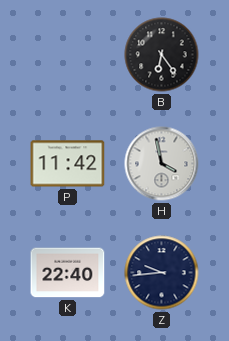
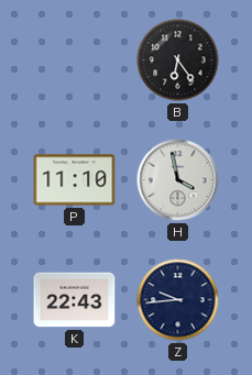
P: 11:42 -> 11:10
K: 22:40 -> 22:43
